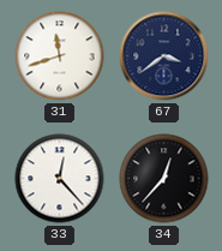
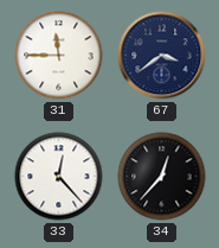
31: 11:42 -> 11:45
